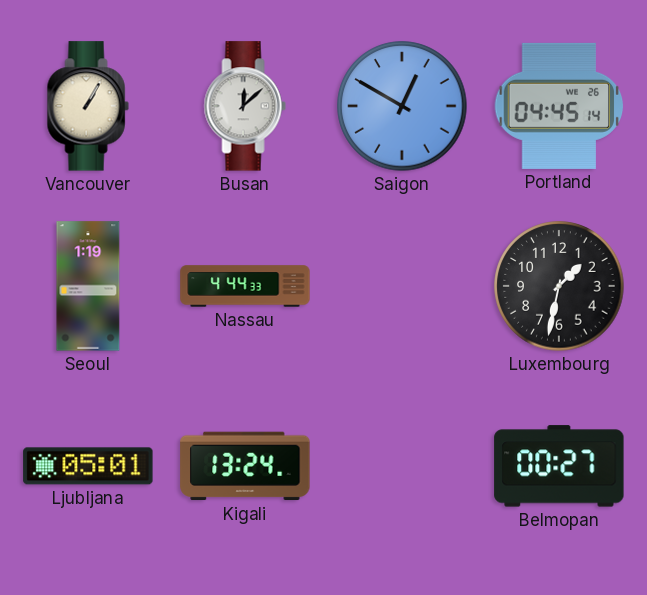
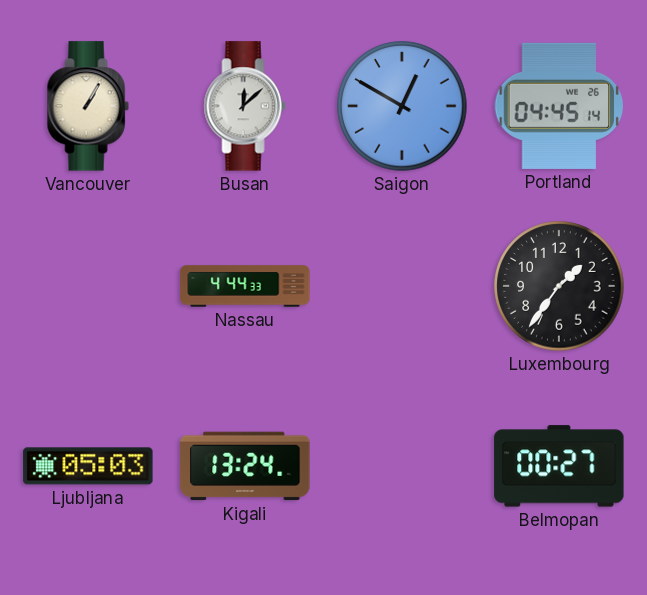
Seoul: 1:19 -> none
Luxembourg: 1:32 -> 1:36
Ljubljana: 05:01 -> 05:03
